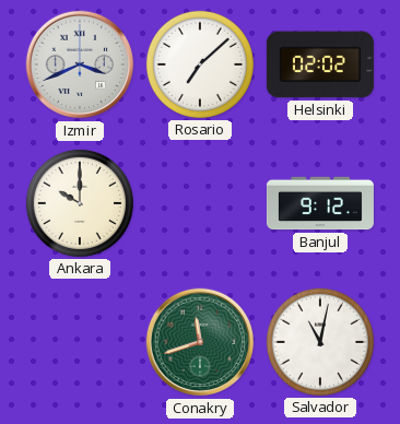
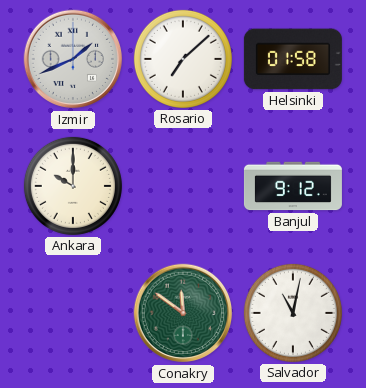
Izmir: 3:41 -> 1:41
Helsinki: 02:02 -> 01:58
Conakry: 11:42 -> 11:51
